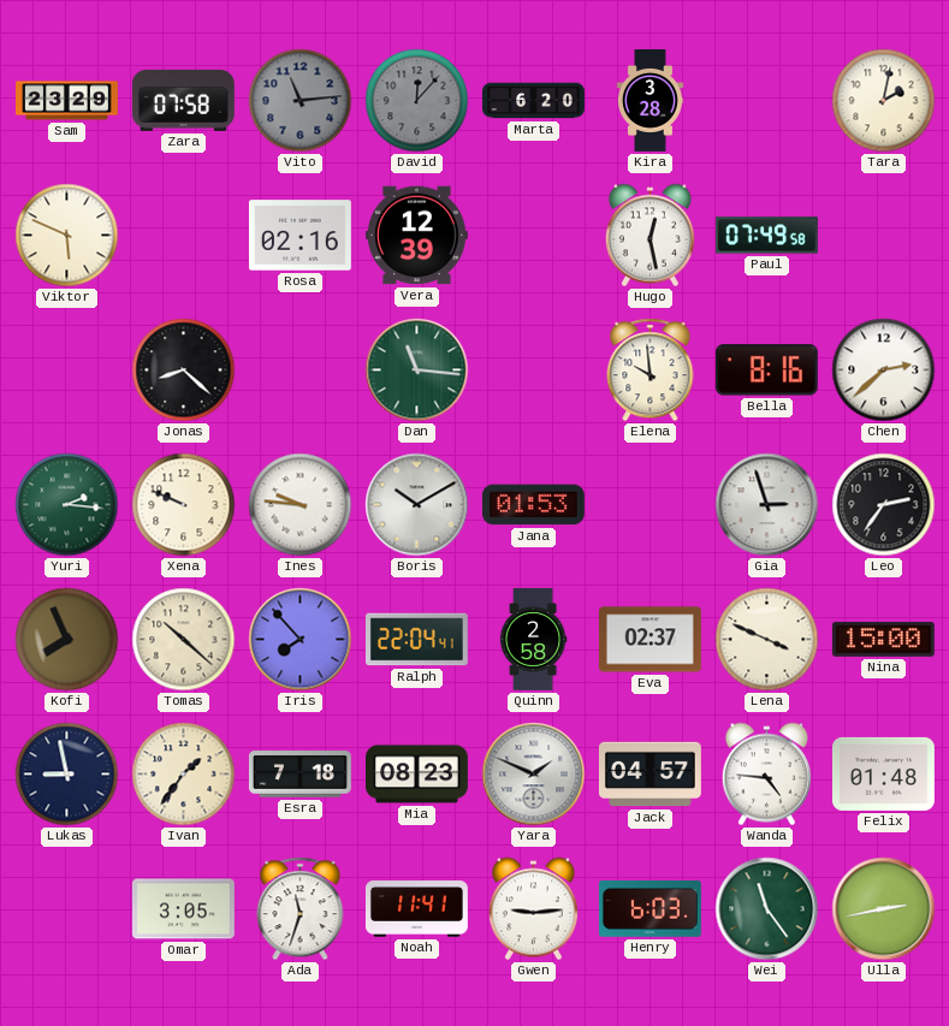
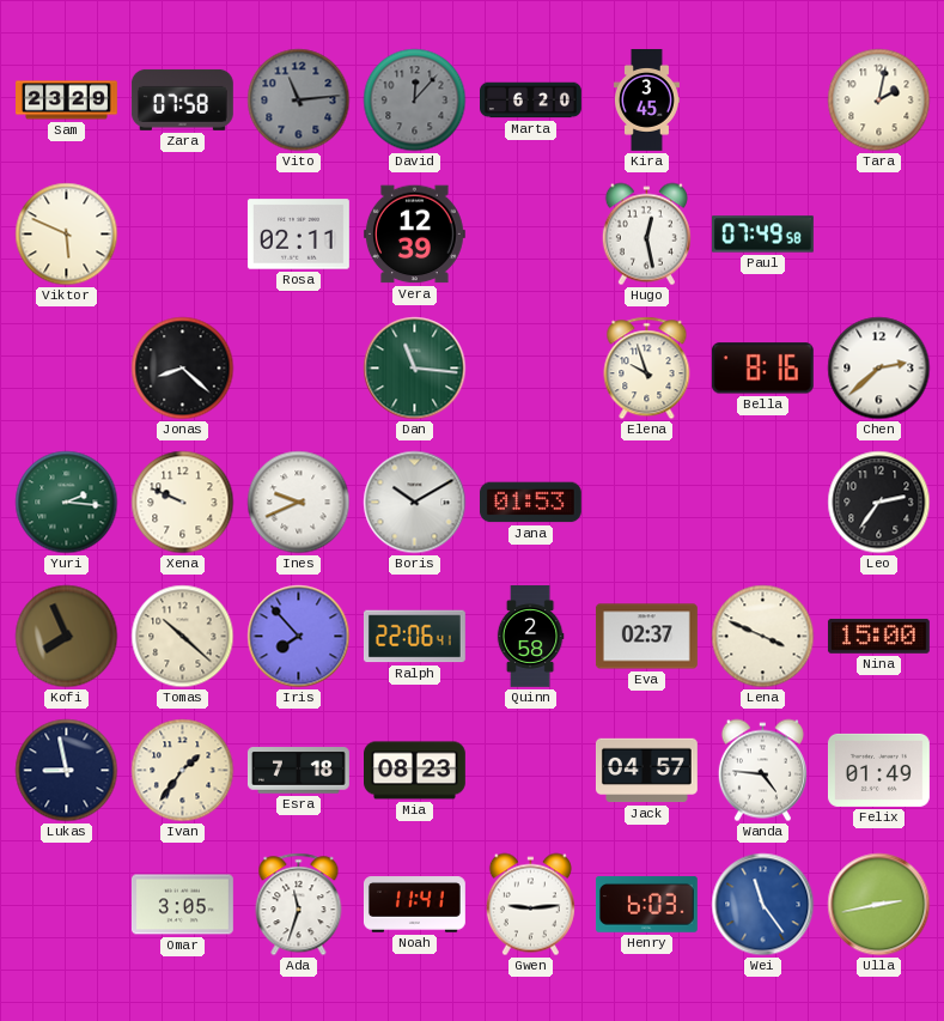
Kira: 3:28 -> 3:45
Rosa: 02:16 -> 02:11
Elena: 9:59 -> 9:57
Ines: 9:46 -> 9:41
Gia: 2:57 -> none
Ralph: 22:04 -> 22:06
Yara: 1:49 -> none
Felix: 01:48 -> 01:49
Wei dial: green -> blue
